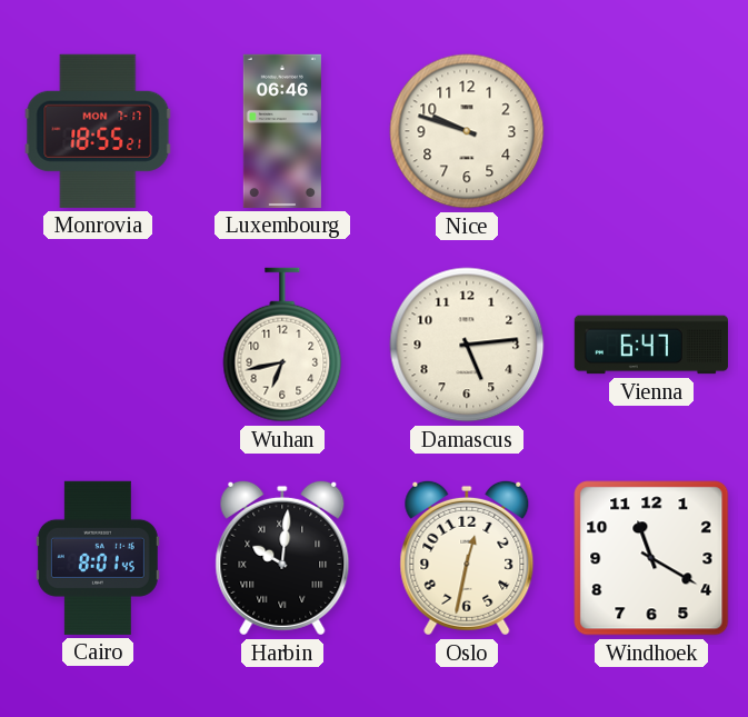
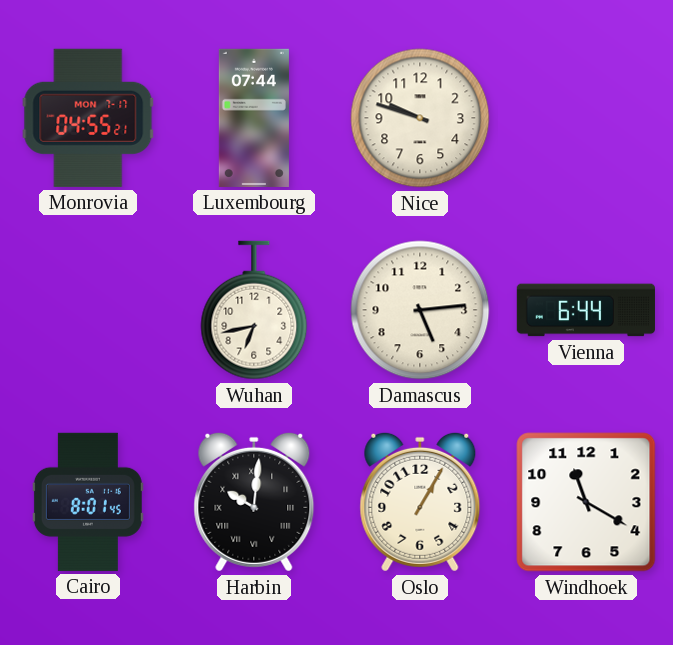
Monrovia: 18:55 -> 04:55
Luxembourg: 06:46 -> 07:44
Vienna: 6:47 -> 6:44
Oslo: 12:32 -> 1:05
